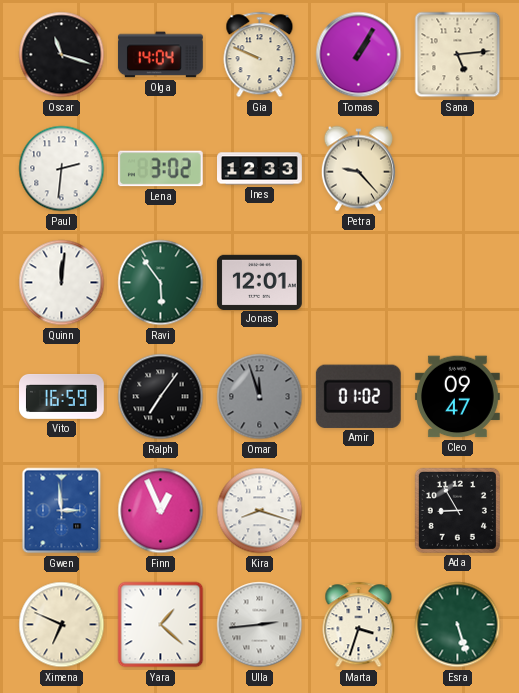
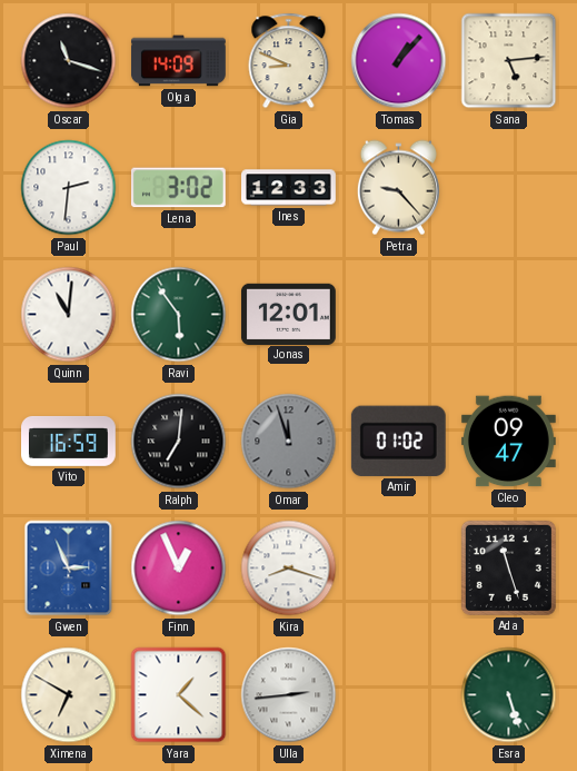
Olga: 14:04 -> 14:09
Gia: 9:49 -> 8:49
Tomas: 1:05 -> 1:07
Quinn: 12:01 -> 11:01
Ralph: 7:06 -> 7:01
Gwen: 2:59 -> 2:56
Ada: 8:55 -> 11:27
Ximena: 6:49 -> 6:50
Marta: 3:33 -> none
